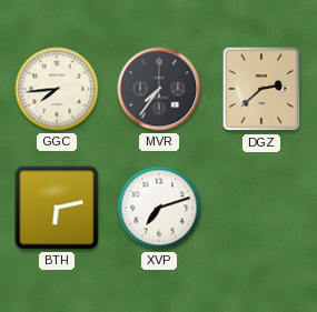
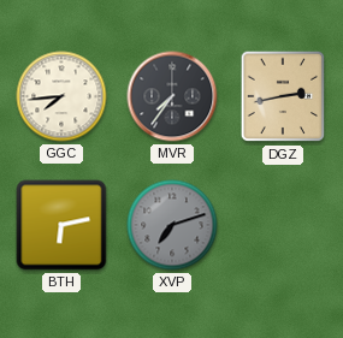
DGZ: 2:38 -> 2:43
XVP dial: white -> grey
